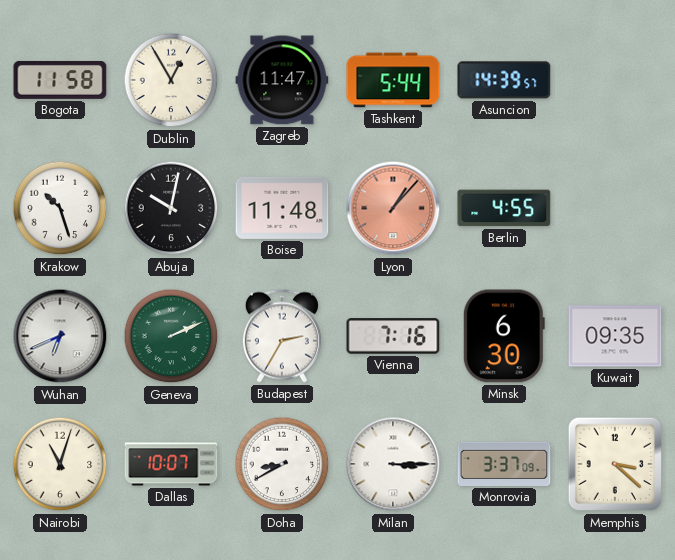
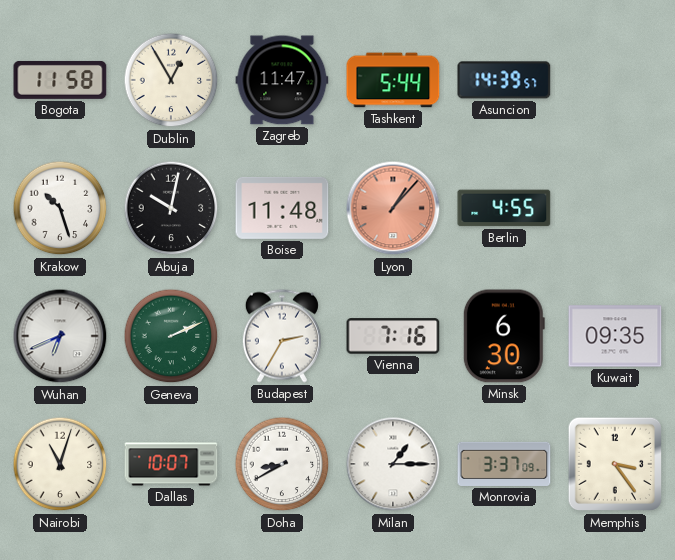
Milan: 3:15 -> 1:15
Memphis: 3:22 -> 3:24
